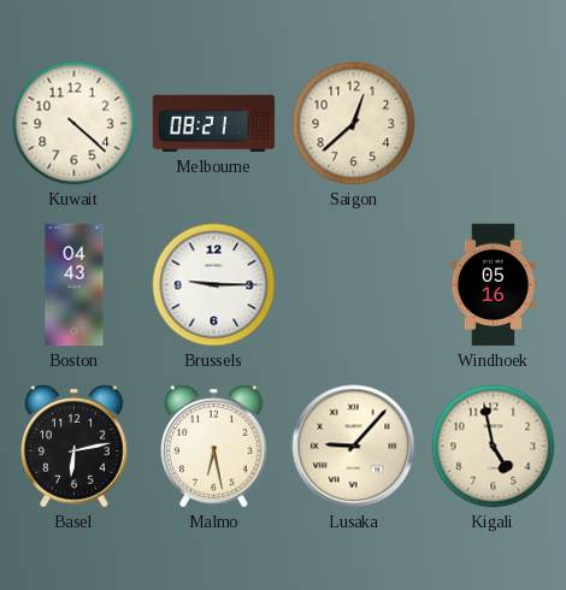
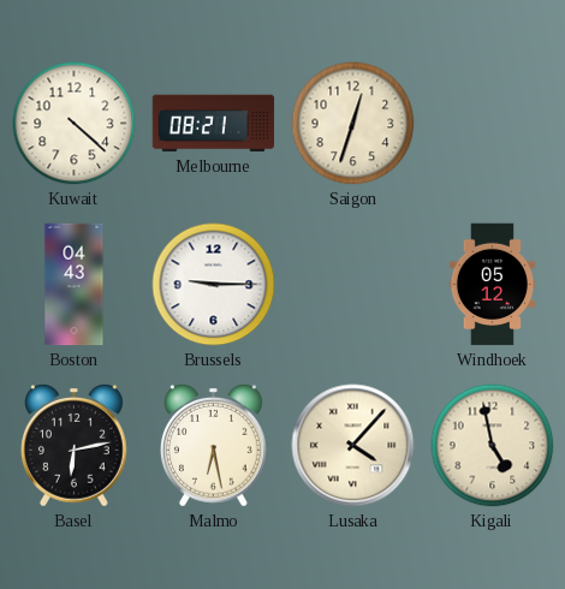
Saigon: 12:38 -> 12:33
Windhoek: 05:16 -> 05:12
Lusaka: 9:07 -> 4:07
